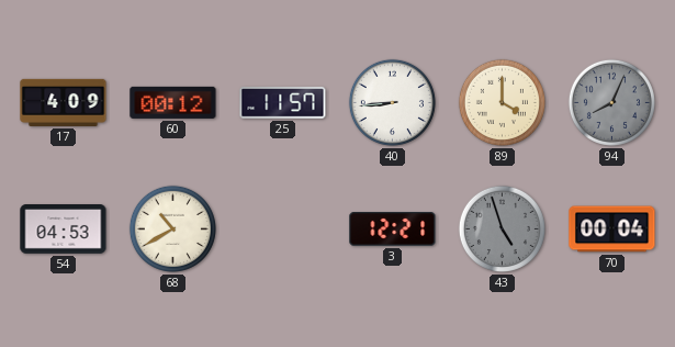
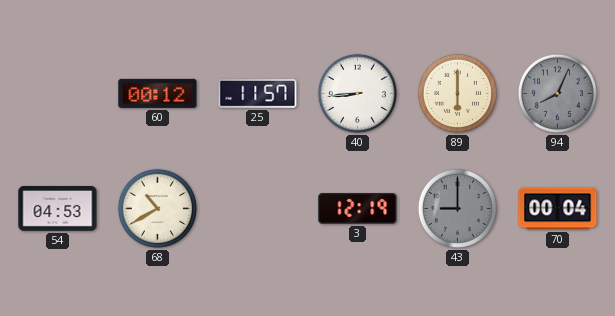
17: 4:09 -> none
89: 4:00 -> 6:00
3: 12:21 -> 12:19
43: 4:57 -> 9:00
